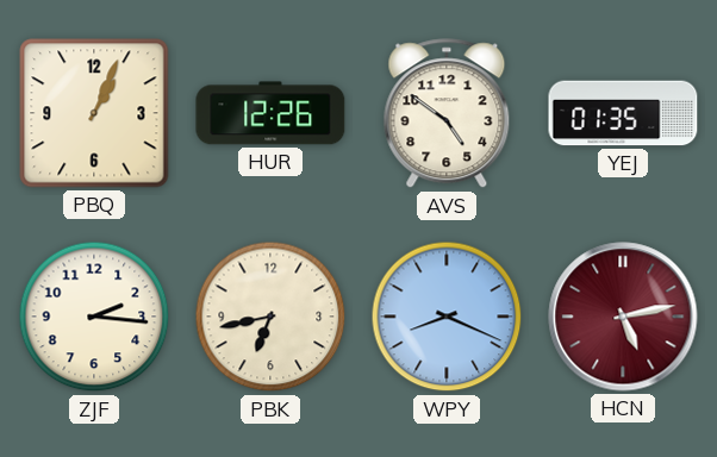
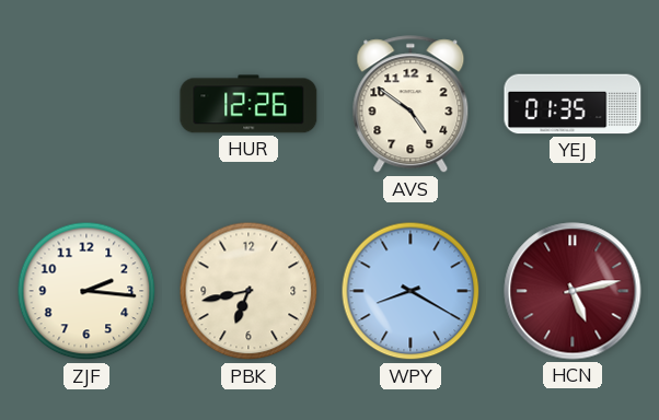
PBQ: 1:04 -> none
WPY: 8:19 -> 8:20
